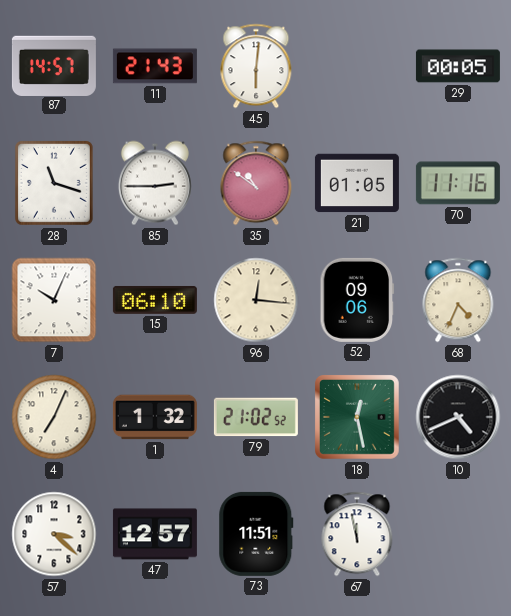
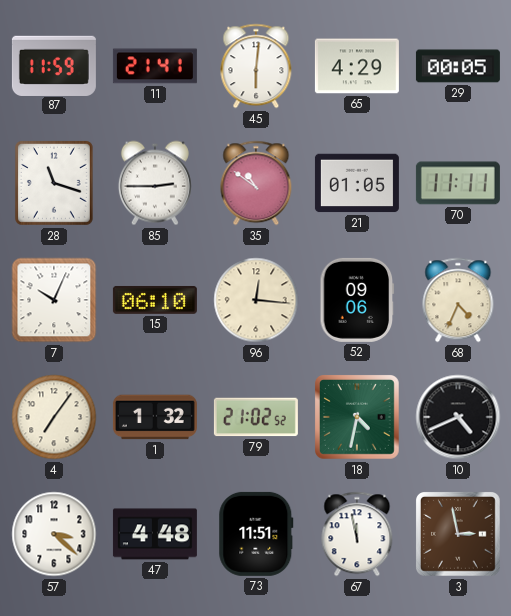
87: 14:57 -> 11:59
11: 21:43 -> 21:41
65: none -> 4:29
70: 11:16 -> 11:11
4: 7:04 -> 7:06
18: 12:28 -> 4:32
47: 12:57 -> 4:48
3: none -> 2:58
